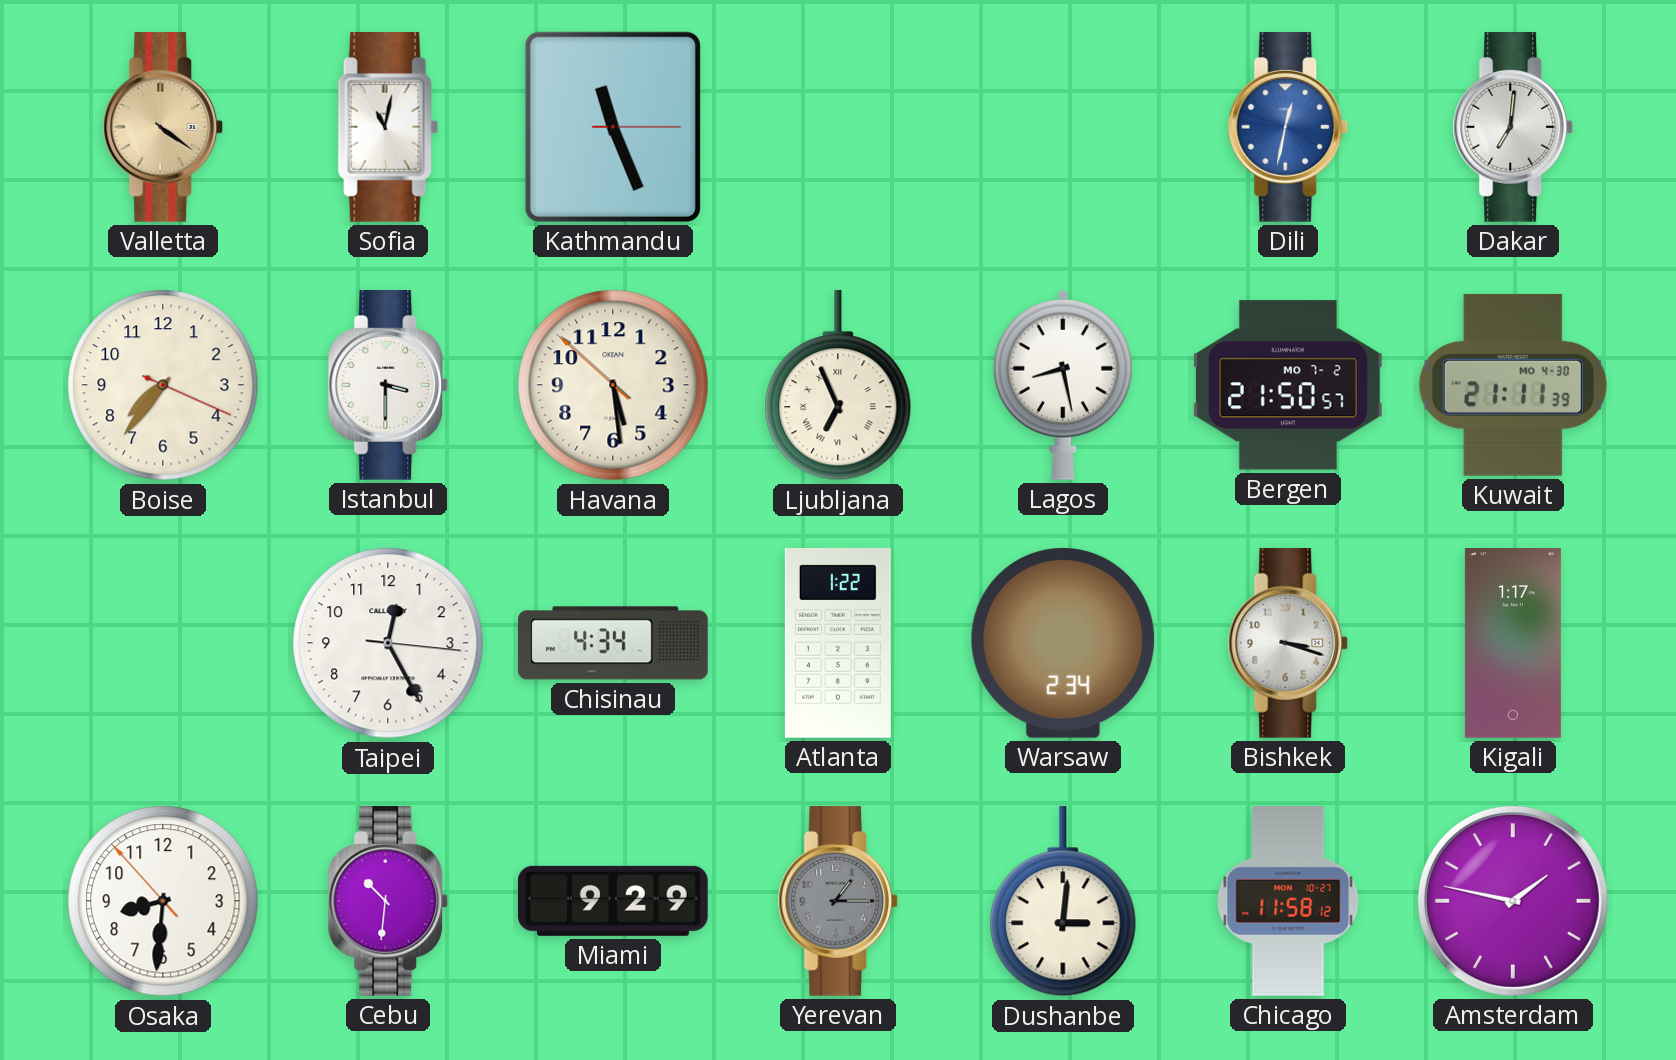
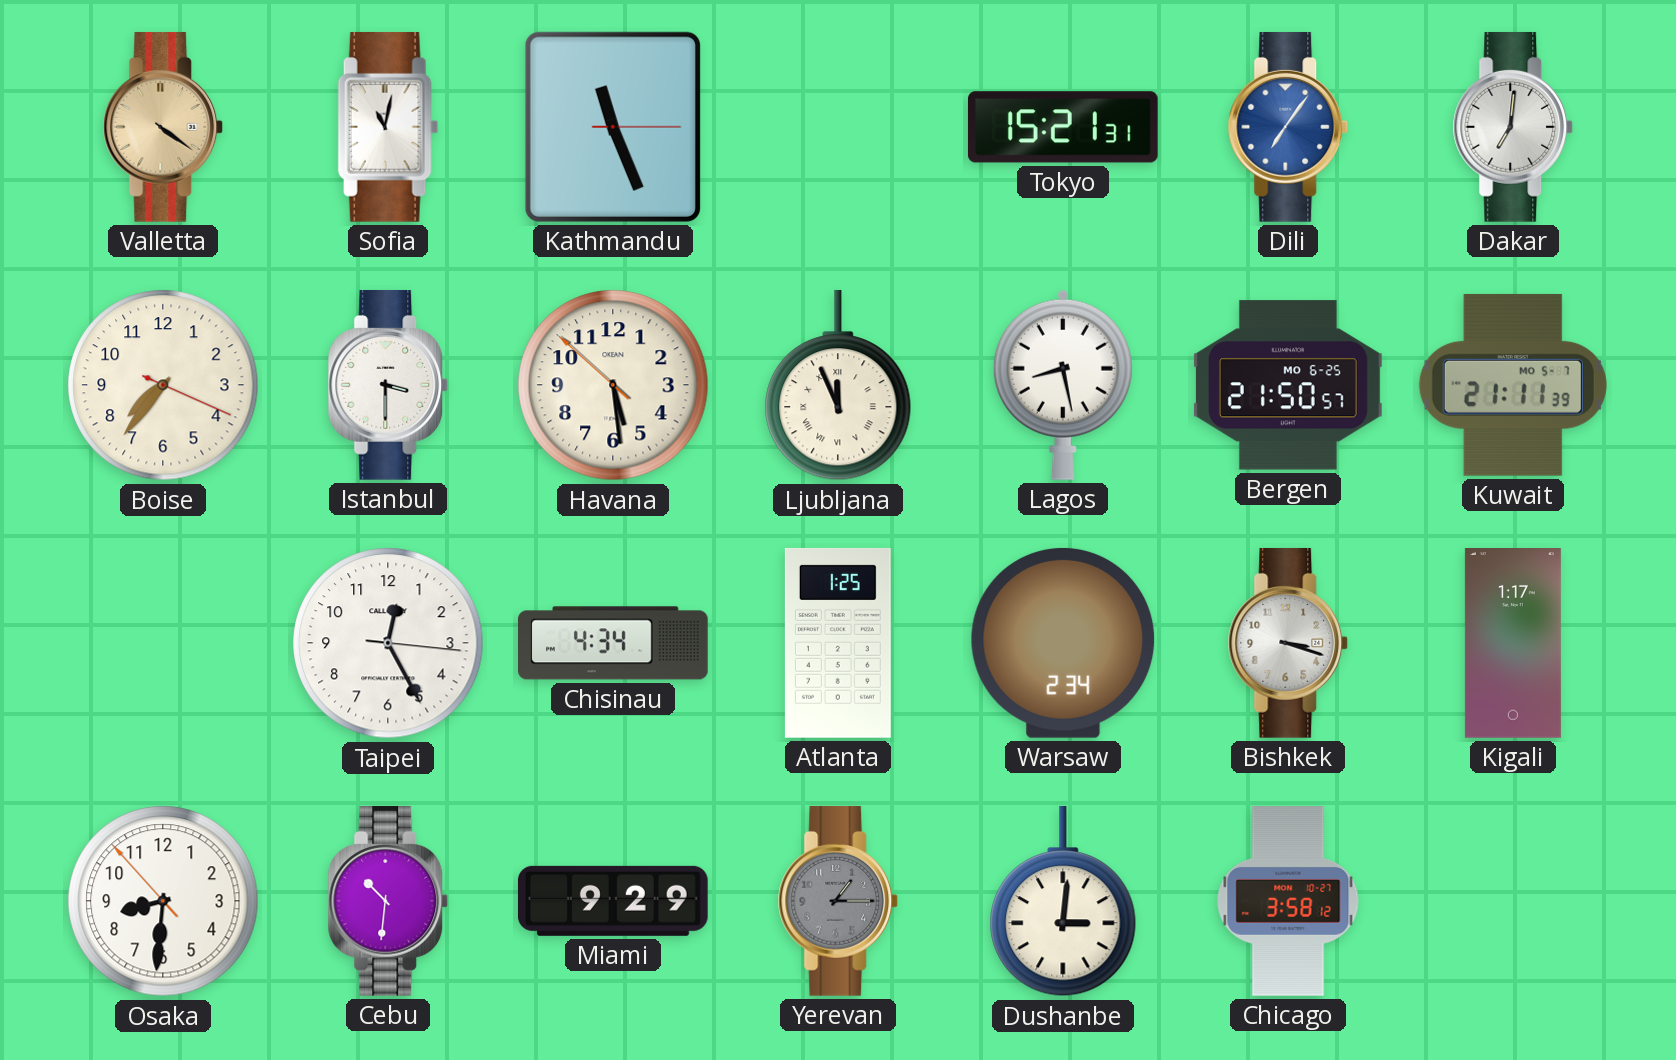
Tokyo: none -> 15:21
Dili: 12:32 -> 7:06
Ljubljana: 6:56 -> 11:56
Bergen date: MO 7-2 -> MO 6-25
Kuwait date: MO 4-30 -> MO 5-7
Atlanta: 1:22 -> 1:25
Chicago: 11:58 -> 3:58
Amsterdam: 1:47 -> none
